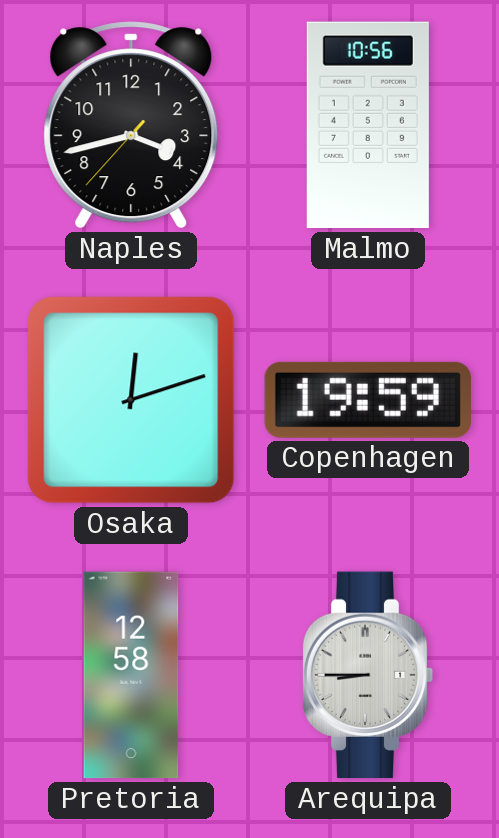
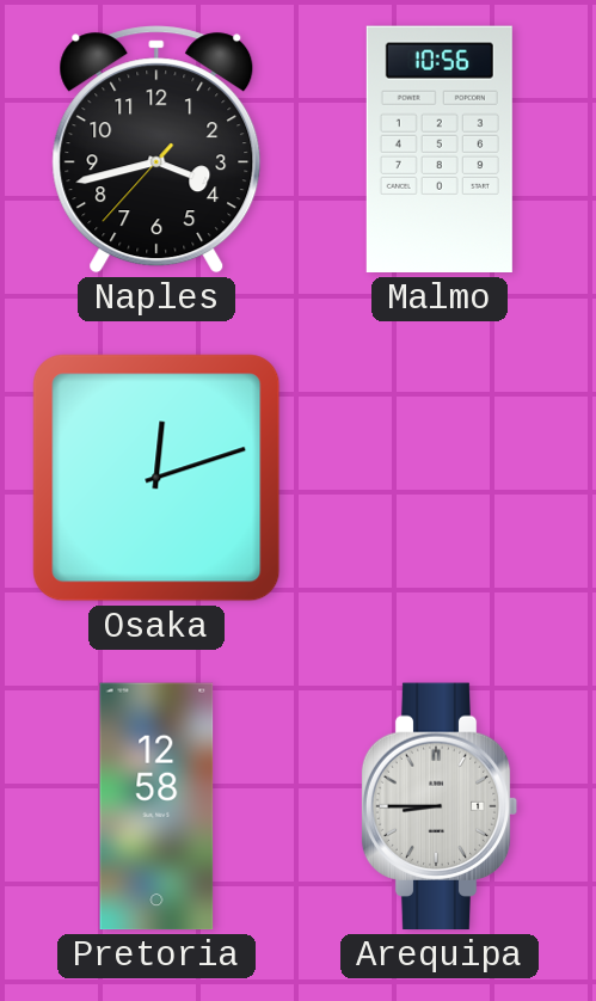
Copenhagen: 19:59 -> none
